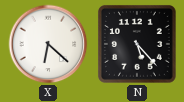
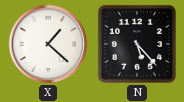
X: 6:22 -> 1:22
